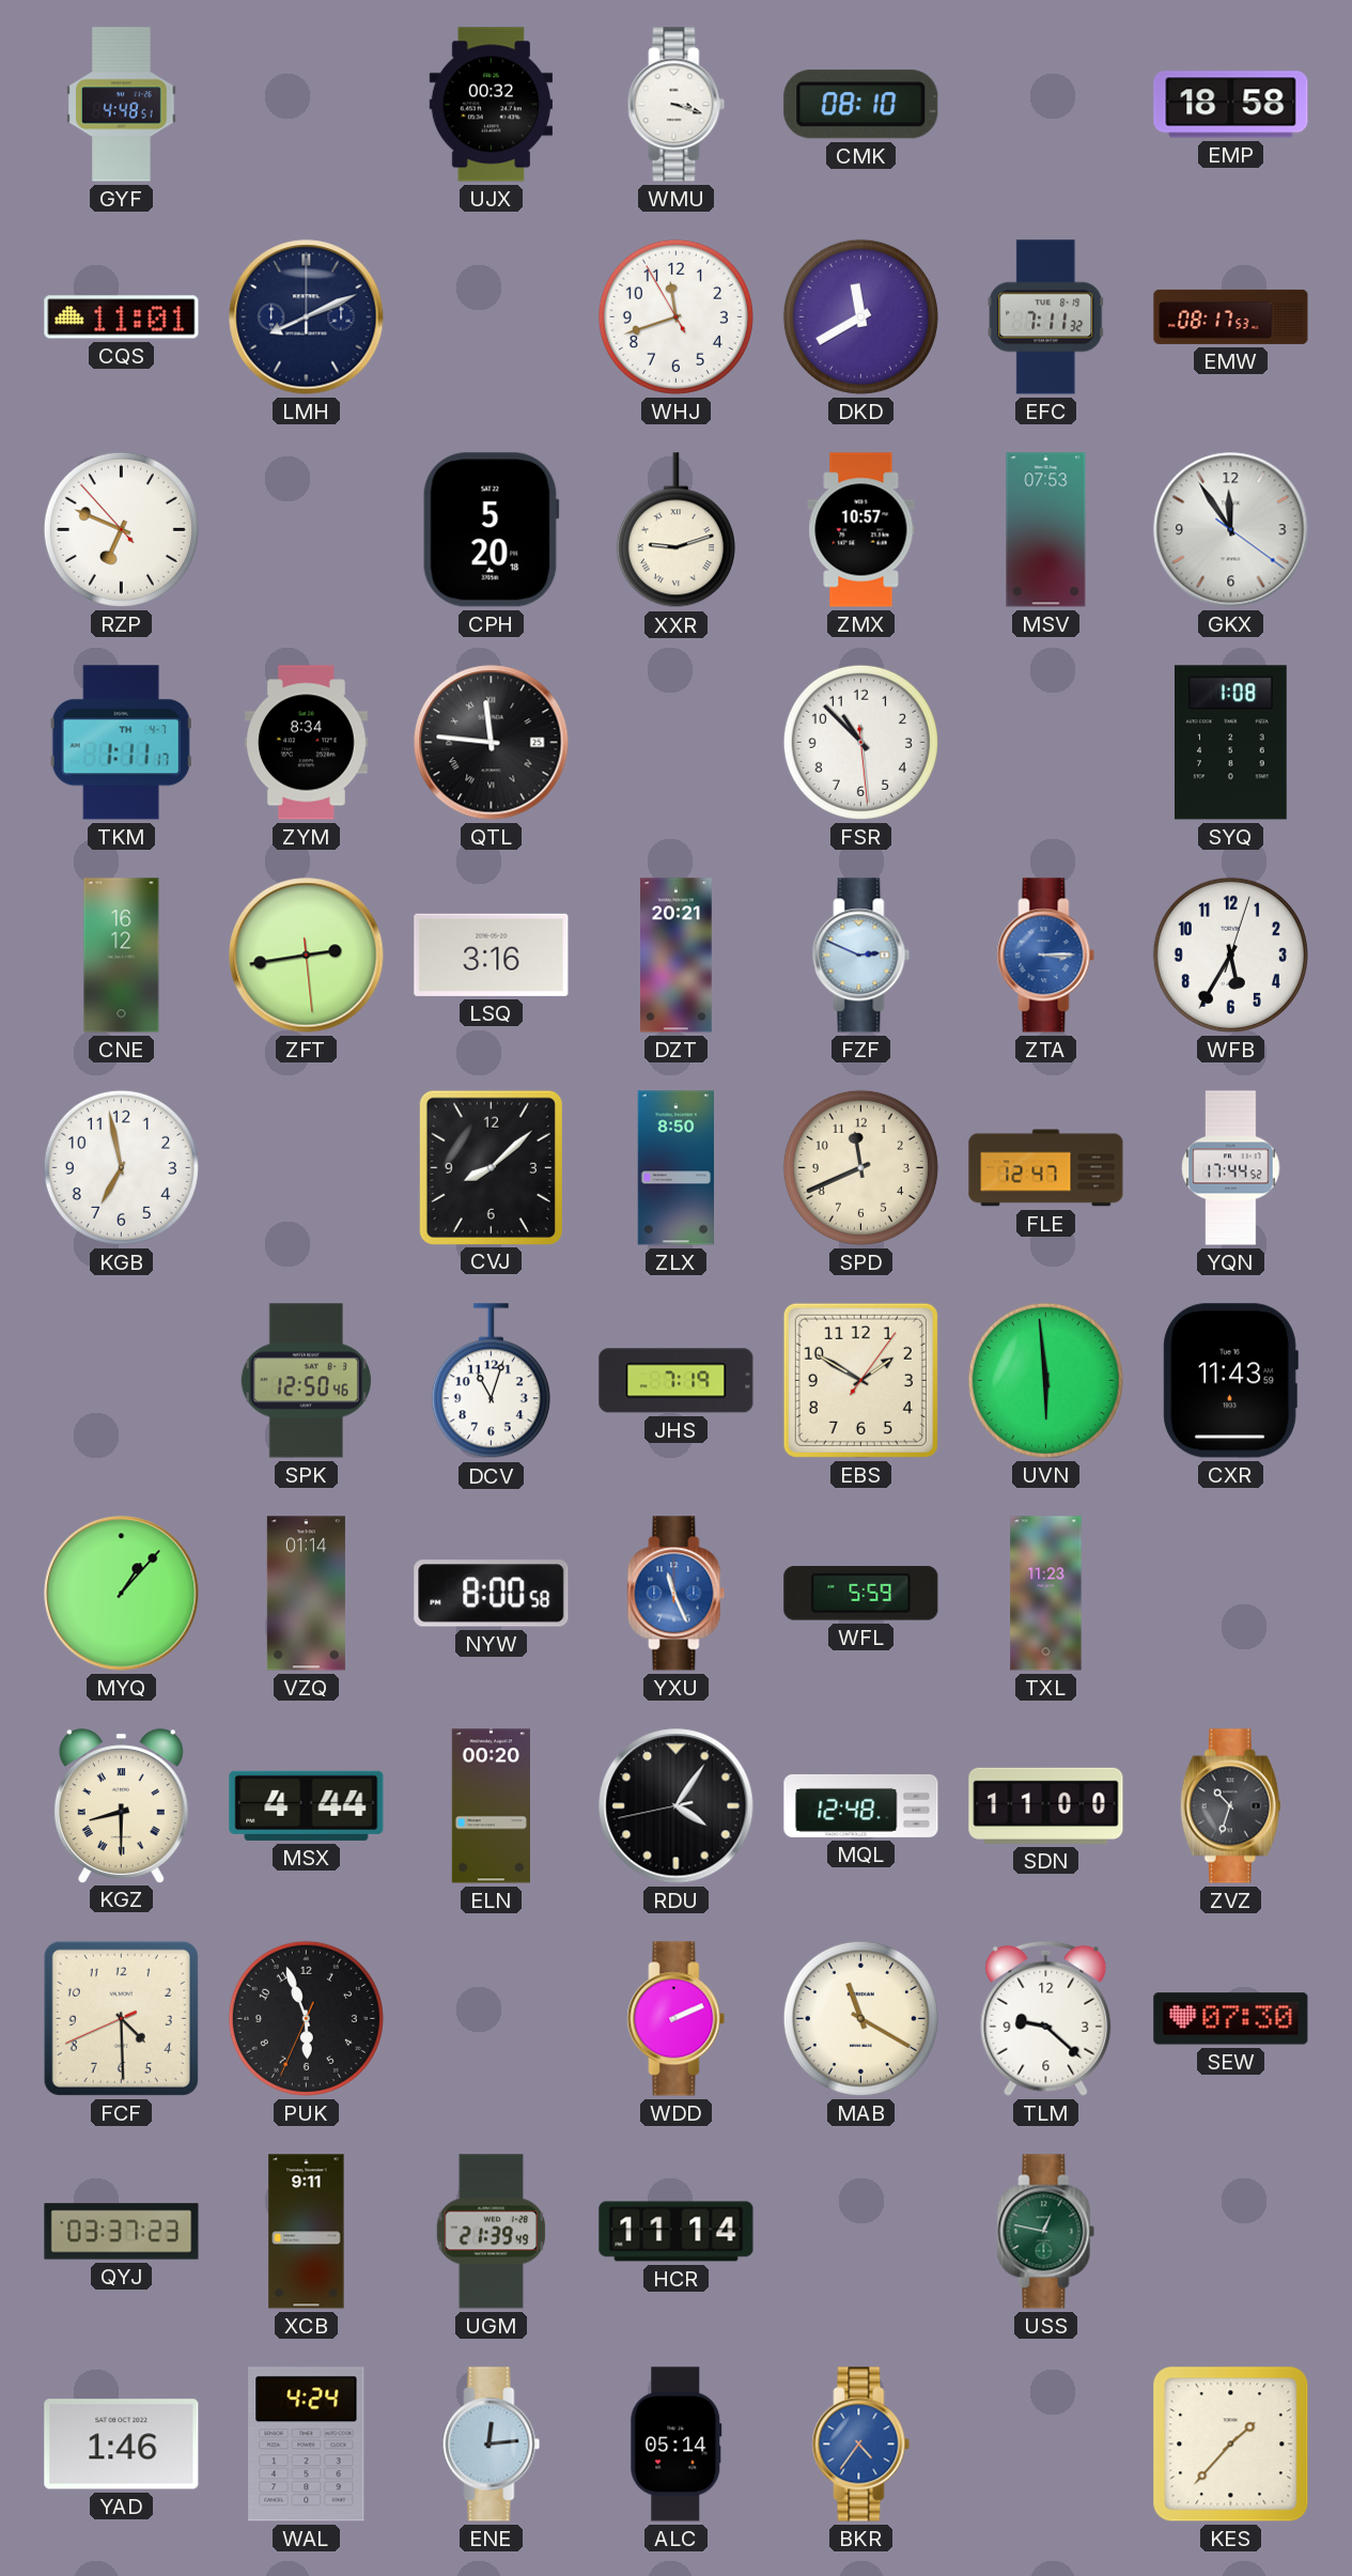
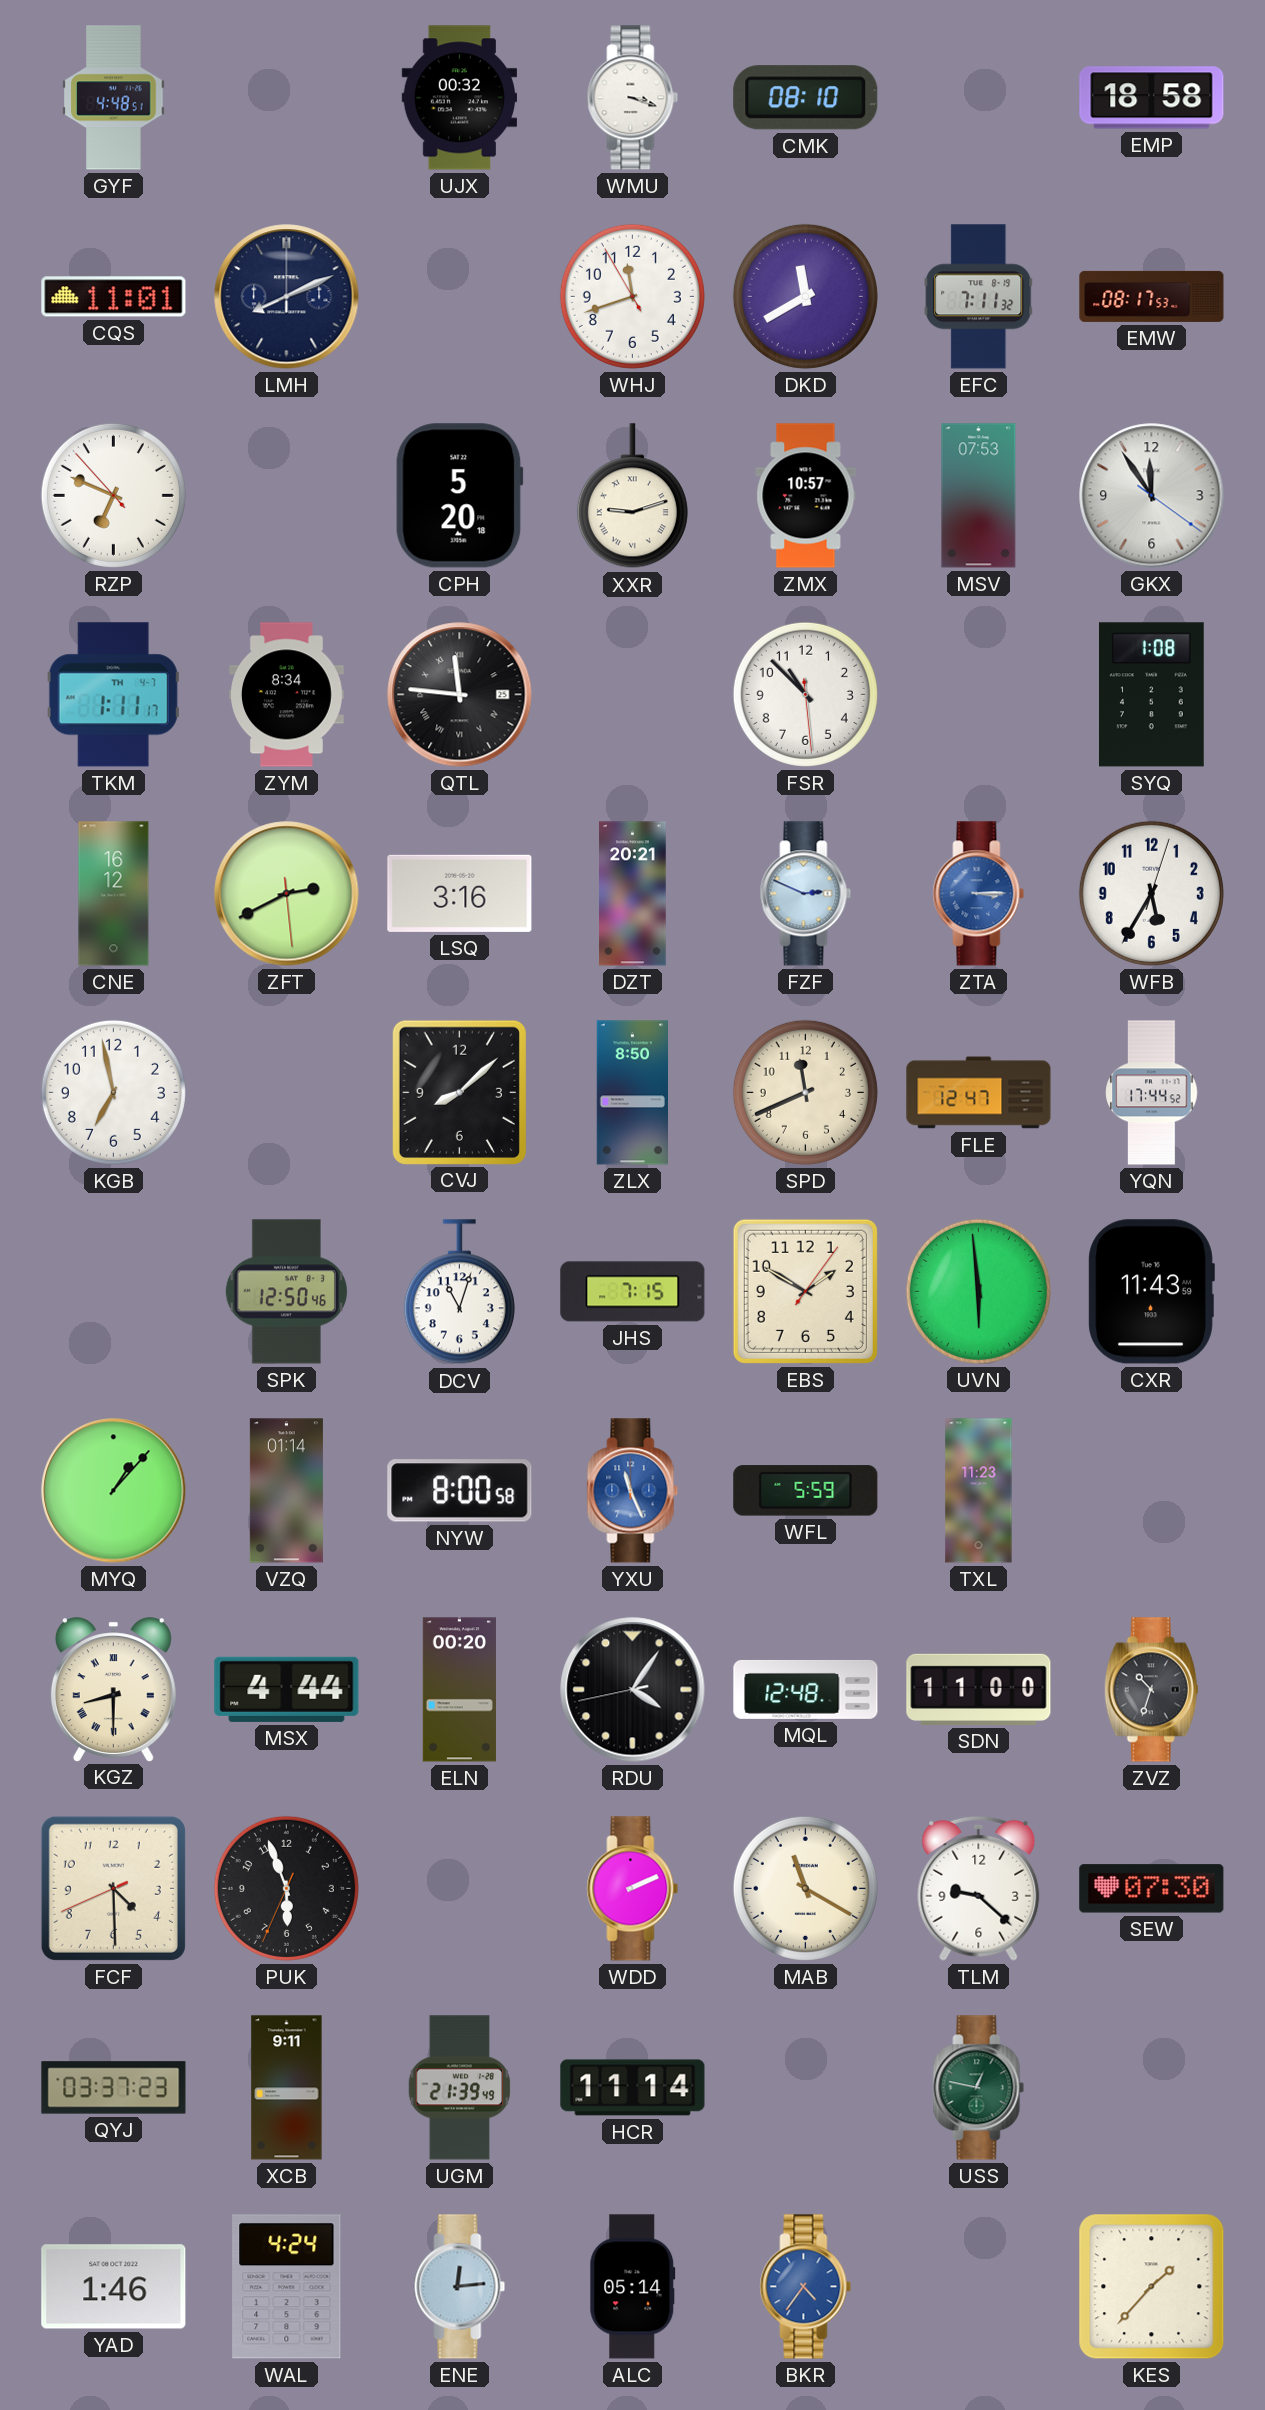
ZFT: 2:43 -> 2:40
JHS: 7:19 -> 7:15
